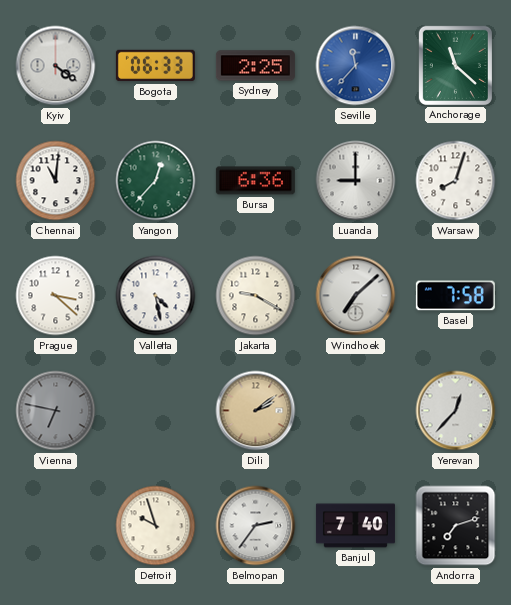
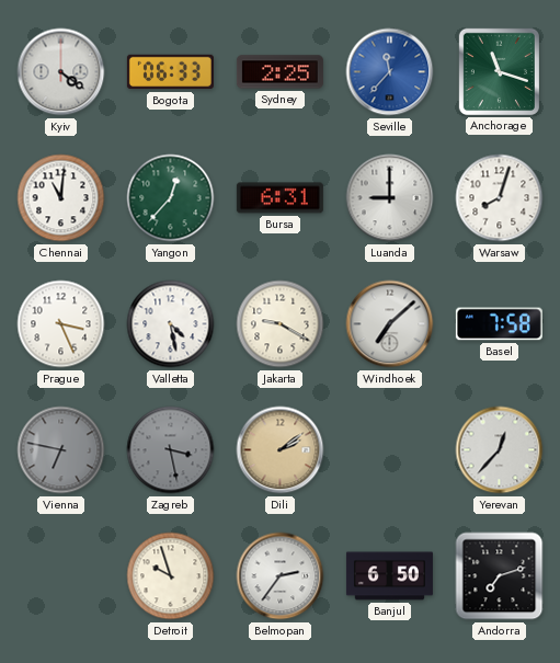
Anchorage: 11:22 -> 11:18
Bursa: 6:36 -> 6:31
Prague: 3:22 -> 3:26
Zagreb: none -> 3:28
Banjul: 7:40 -> 6:50
